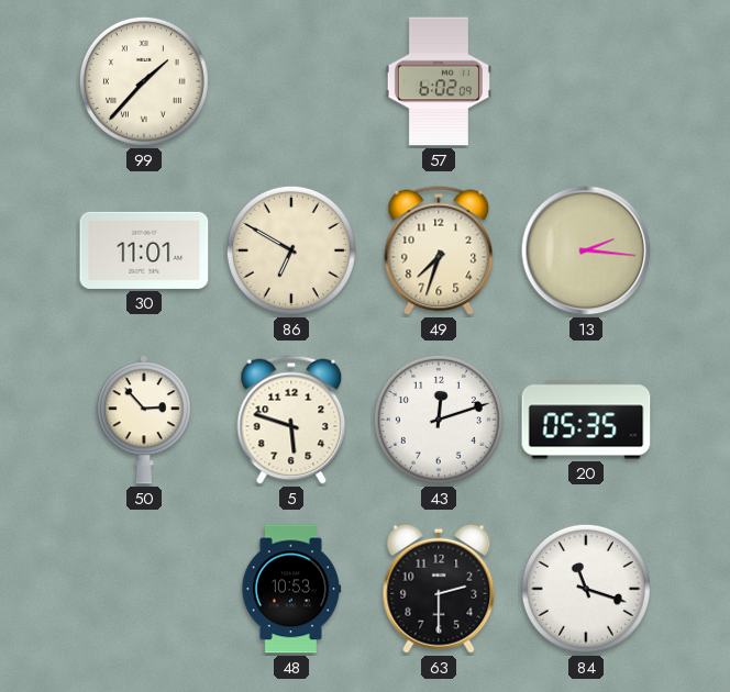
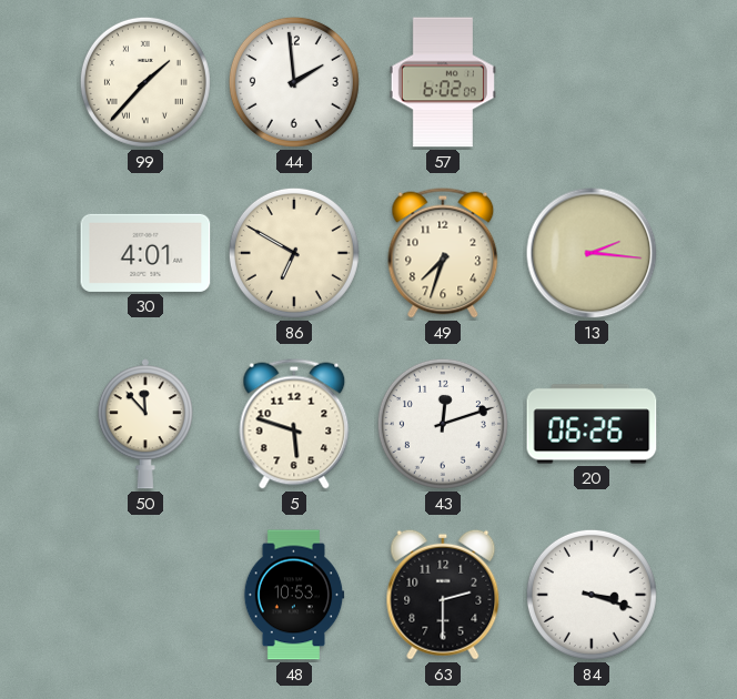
44: none -> 1:59
30: 11:01 -> 4:01
50: 2:53 -> 11:53
20: 05:35 -> 06:26
84: 11:18 -> 3:18
